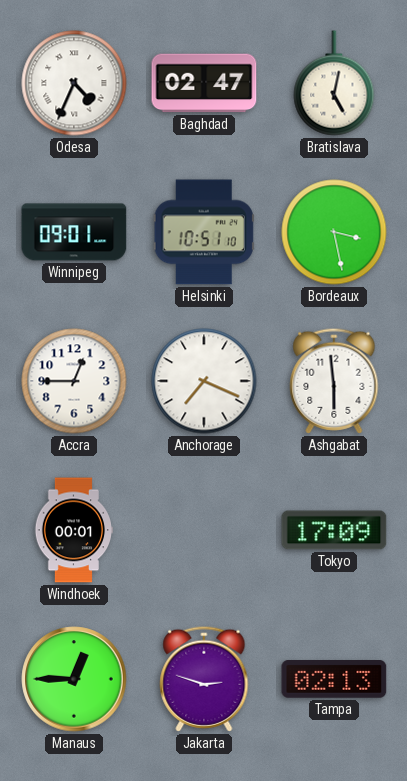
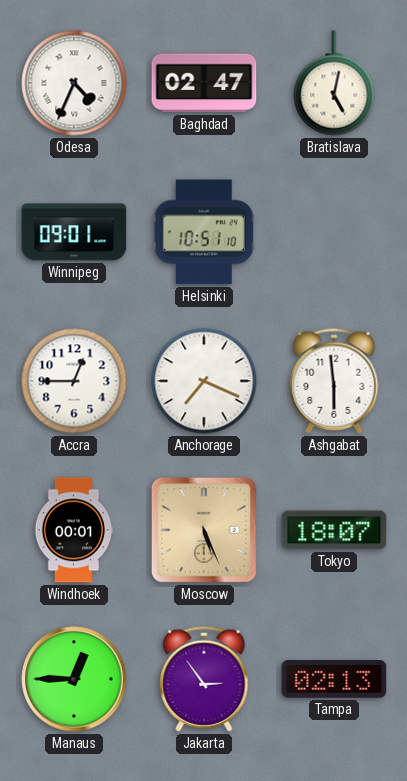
Bordeaux: 3:28 -> none
Moscow: none -> 5:26
Tokyo: 17:09 -> 18:07
Jakarta: 2:48 -> 2:54
